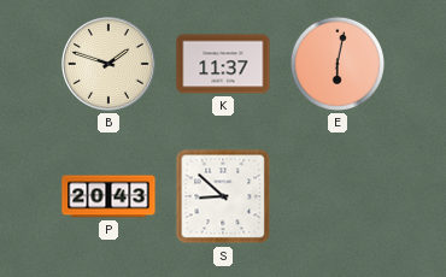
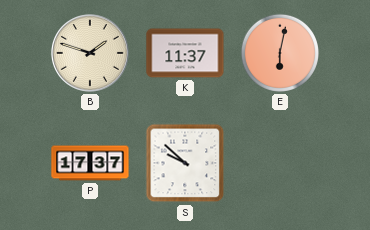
P: 20:43 -> 17:37
S: 8:52 -> 9:52
